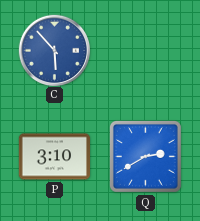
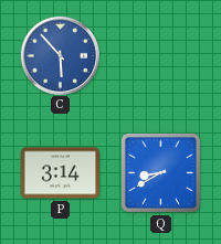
P: 3:10 -> 3:14
Q: 2:40 -> 8:40
